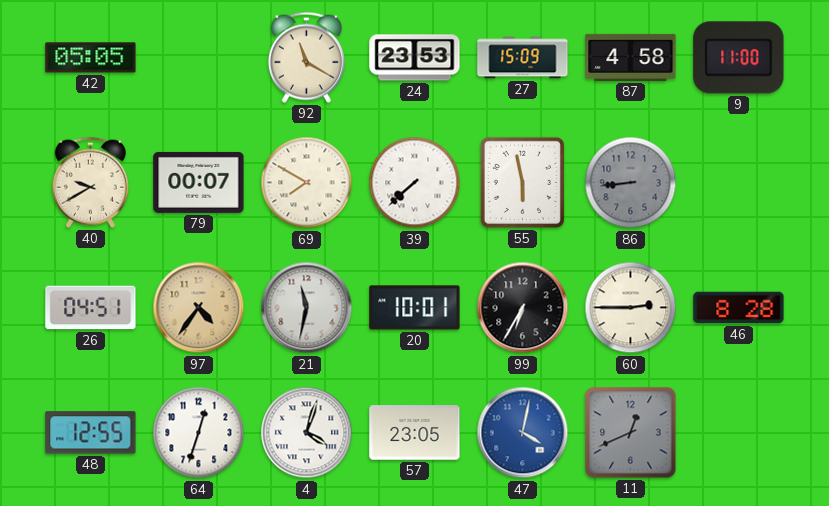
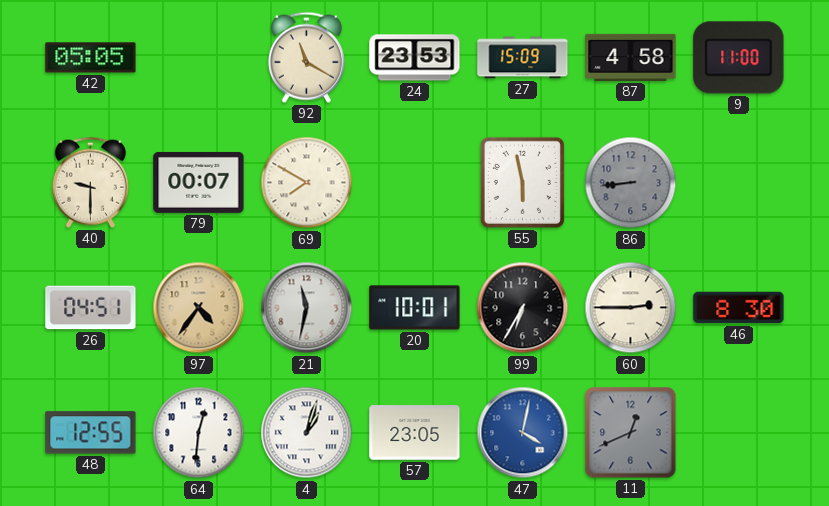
40: 9:40 -> 9:30
39: 7:38 -> none
46: 8:28 -> 8:30
64: 12:33 -> 12:31
4: 4:03 -> 1:03
